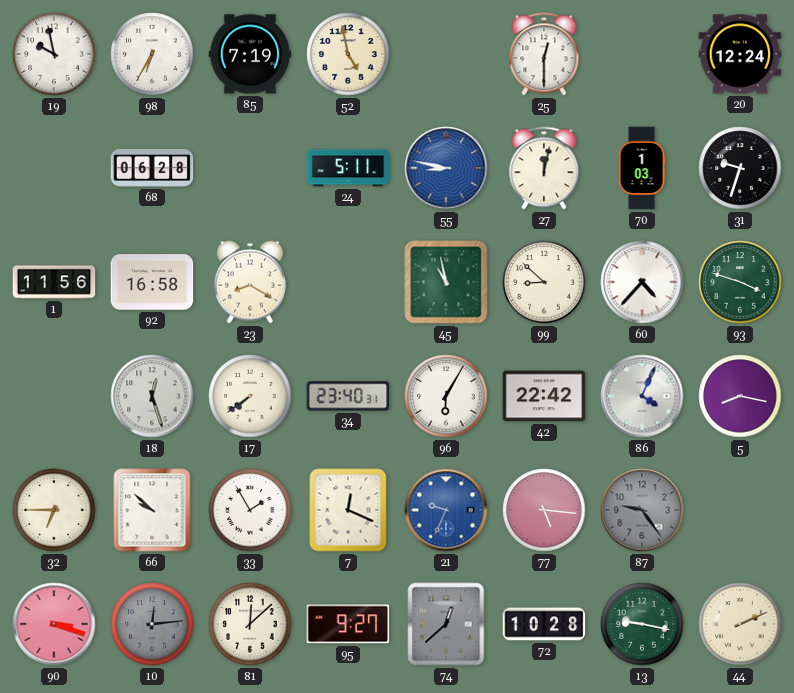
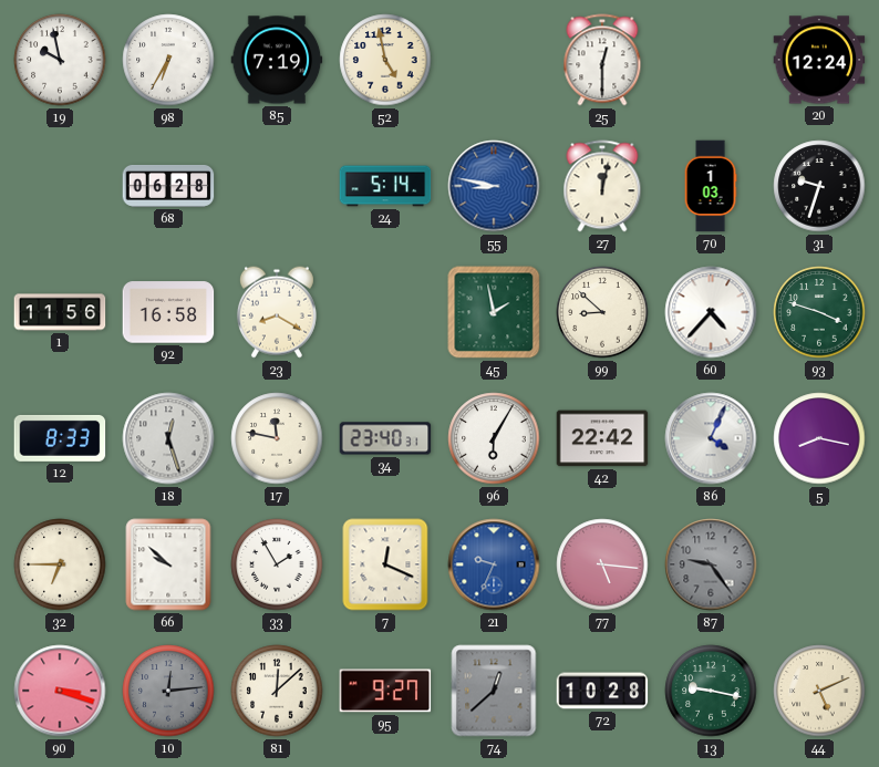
24: 5:11 -> 5:14
45: 10:58 -> 1:58
12: none -> 8:33
17: 7:39 -> 11:47
44: 2:11 -> 5:11
